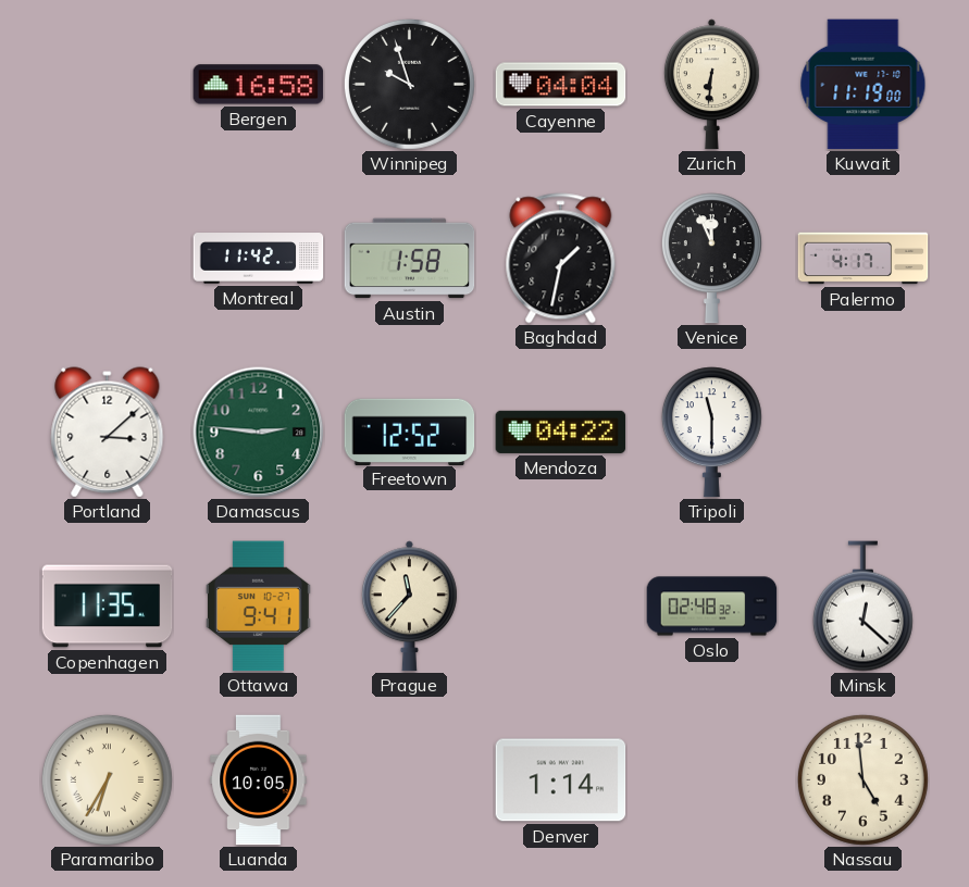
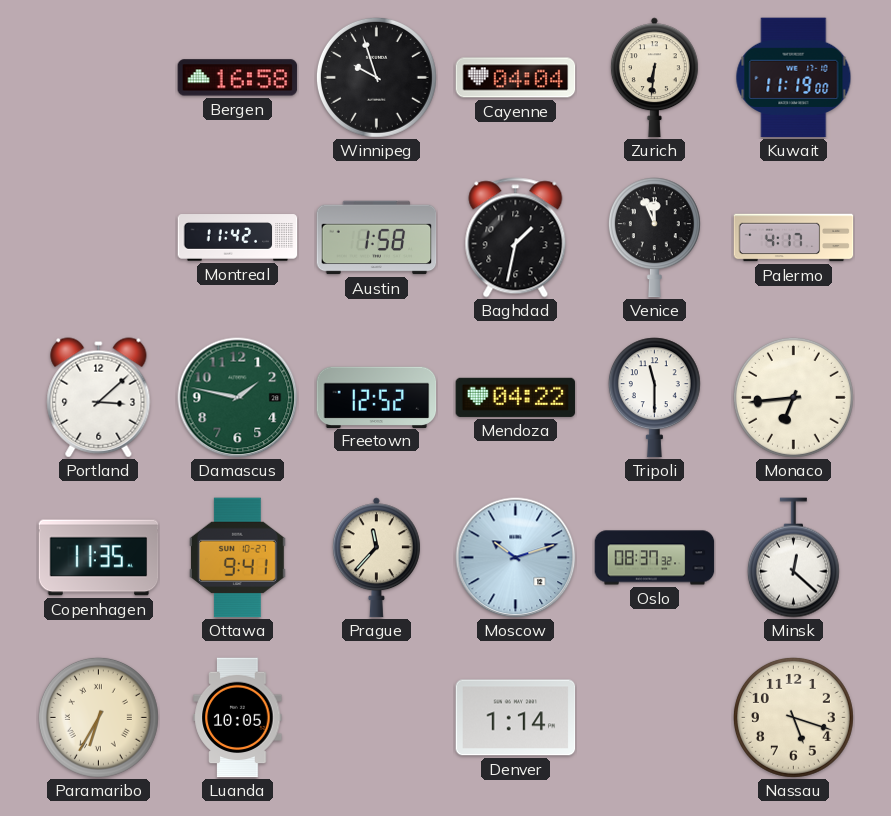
Damascus: 2:46 -> 1:47
Monaco: none -> 6:44
Moscow: none -> 10:12
Oslo: 02:48 -> 08:37
Nassau: 4:59 -> 5:18
